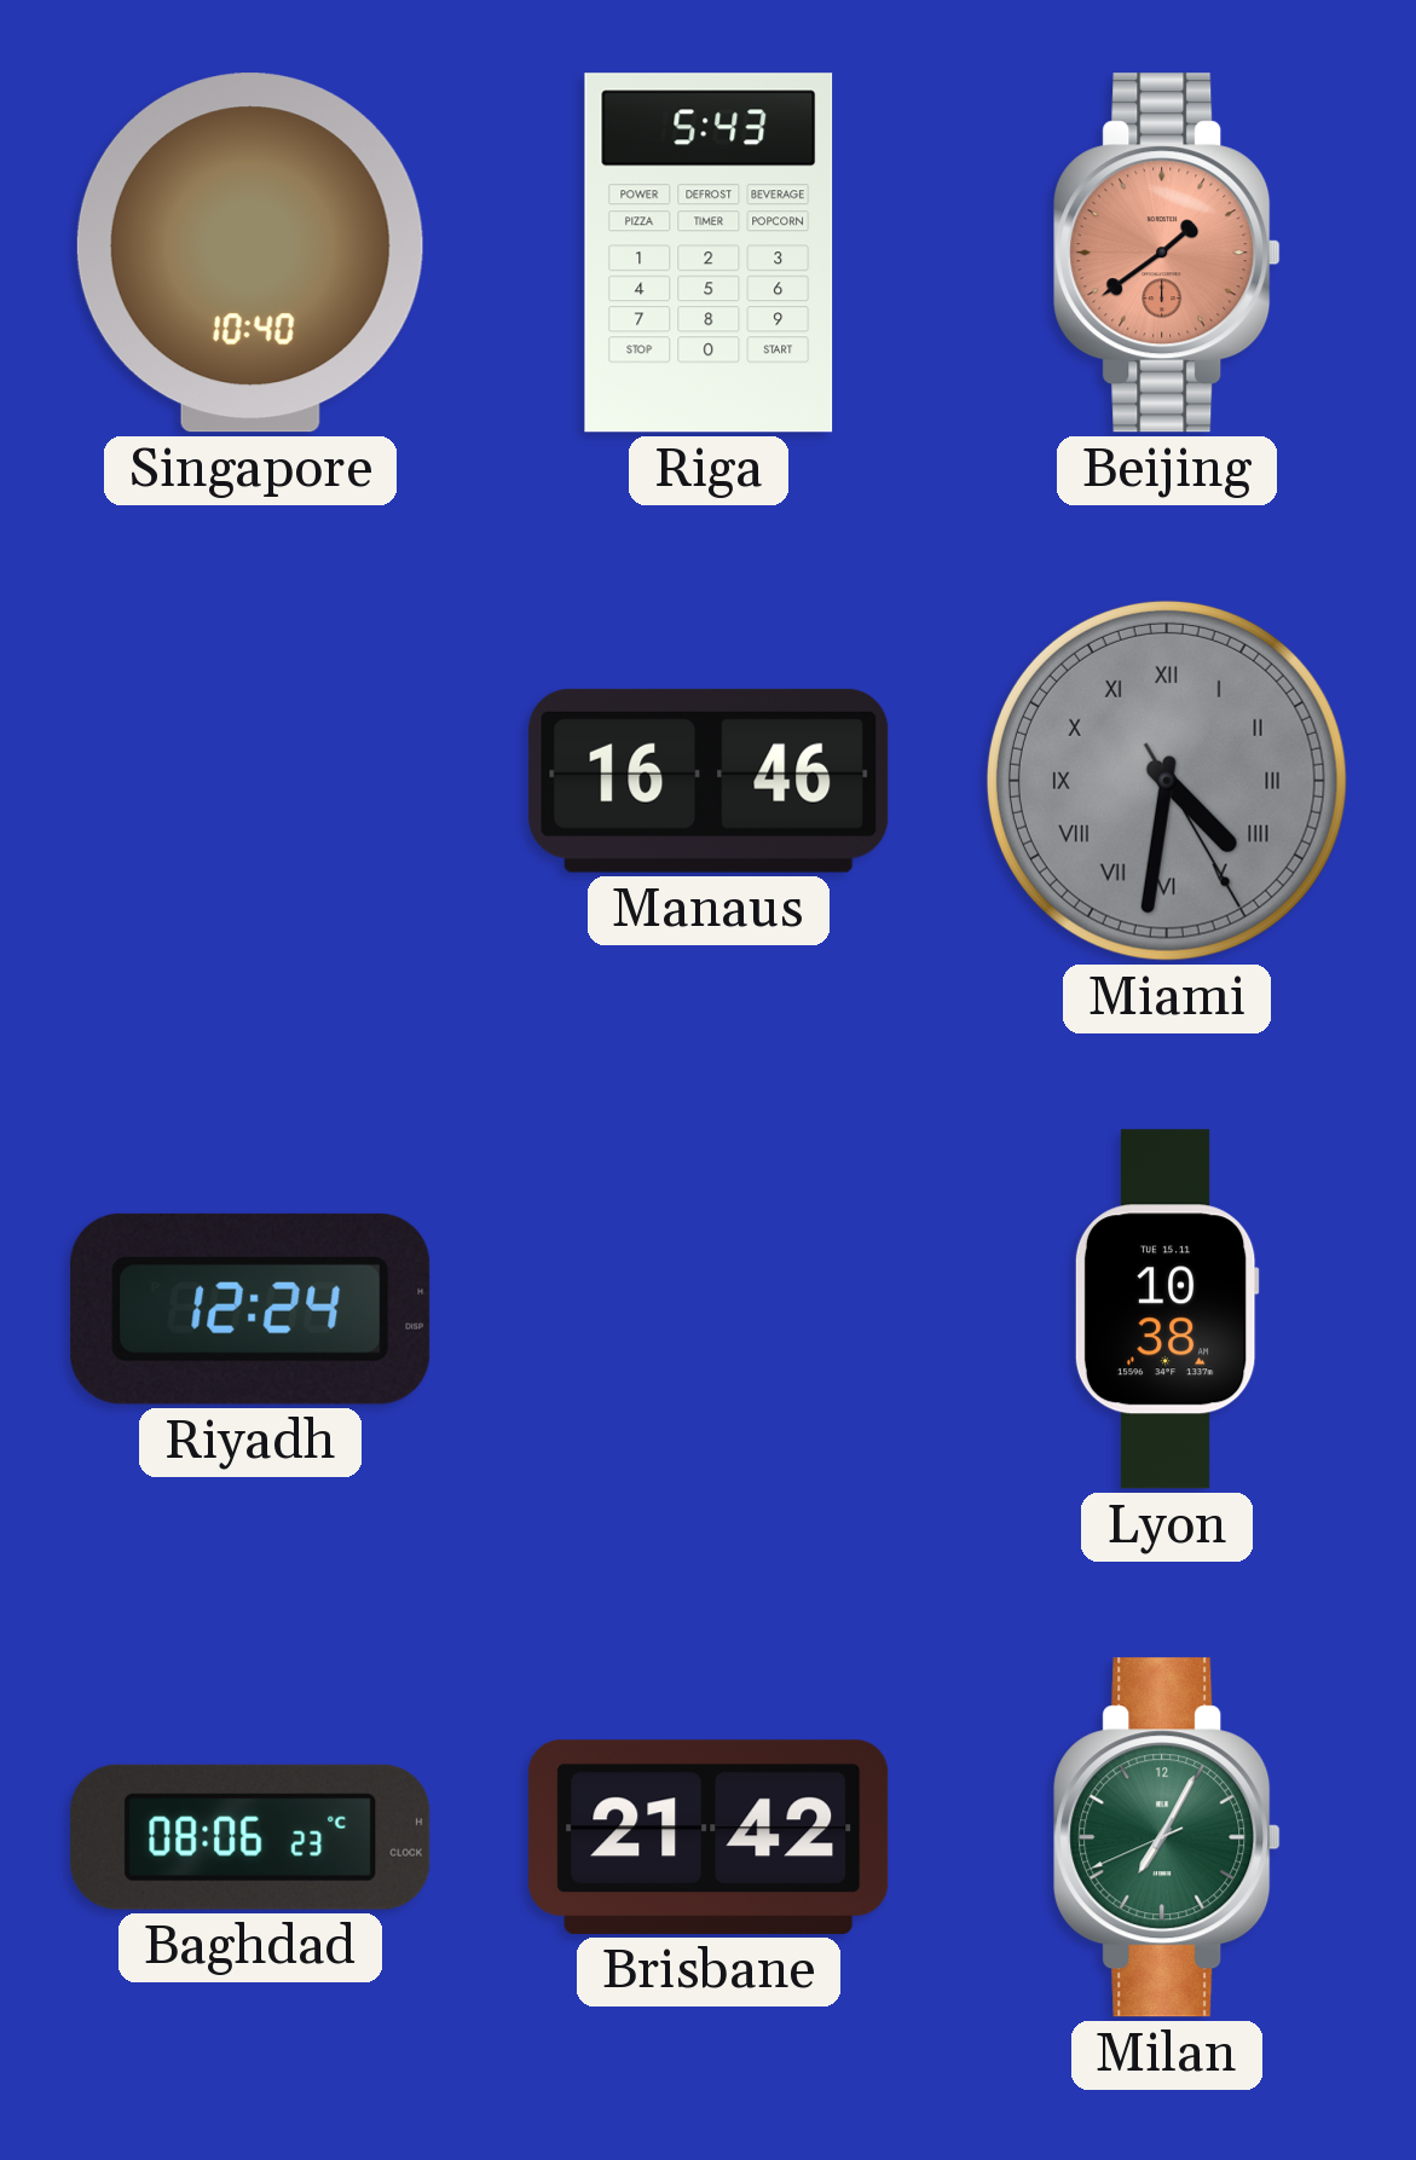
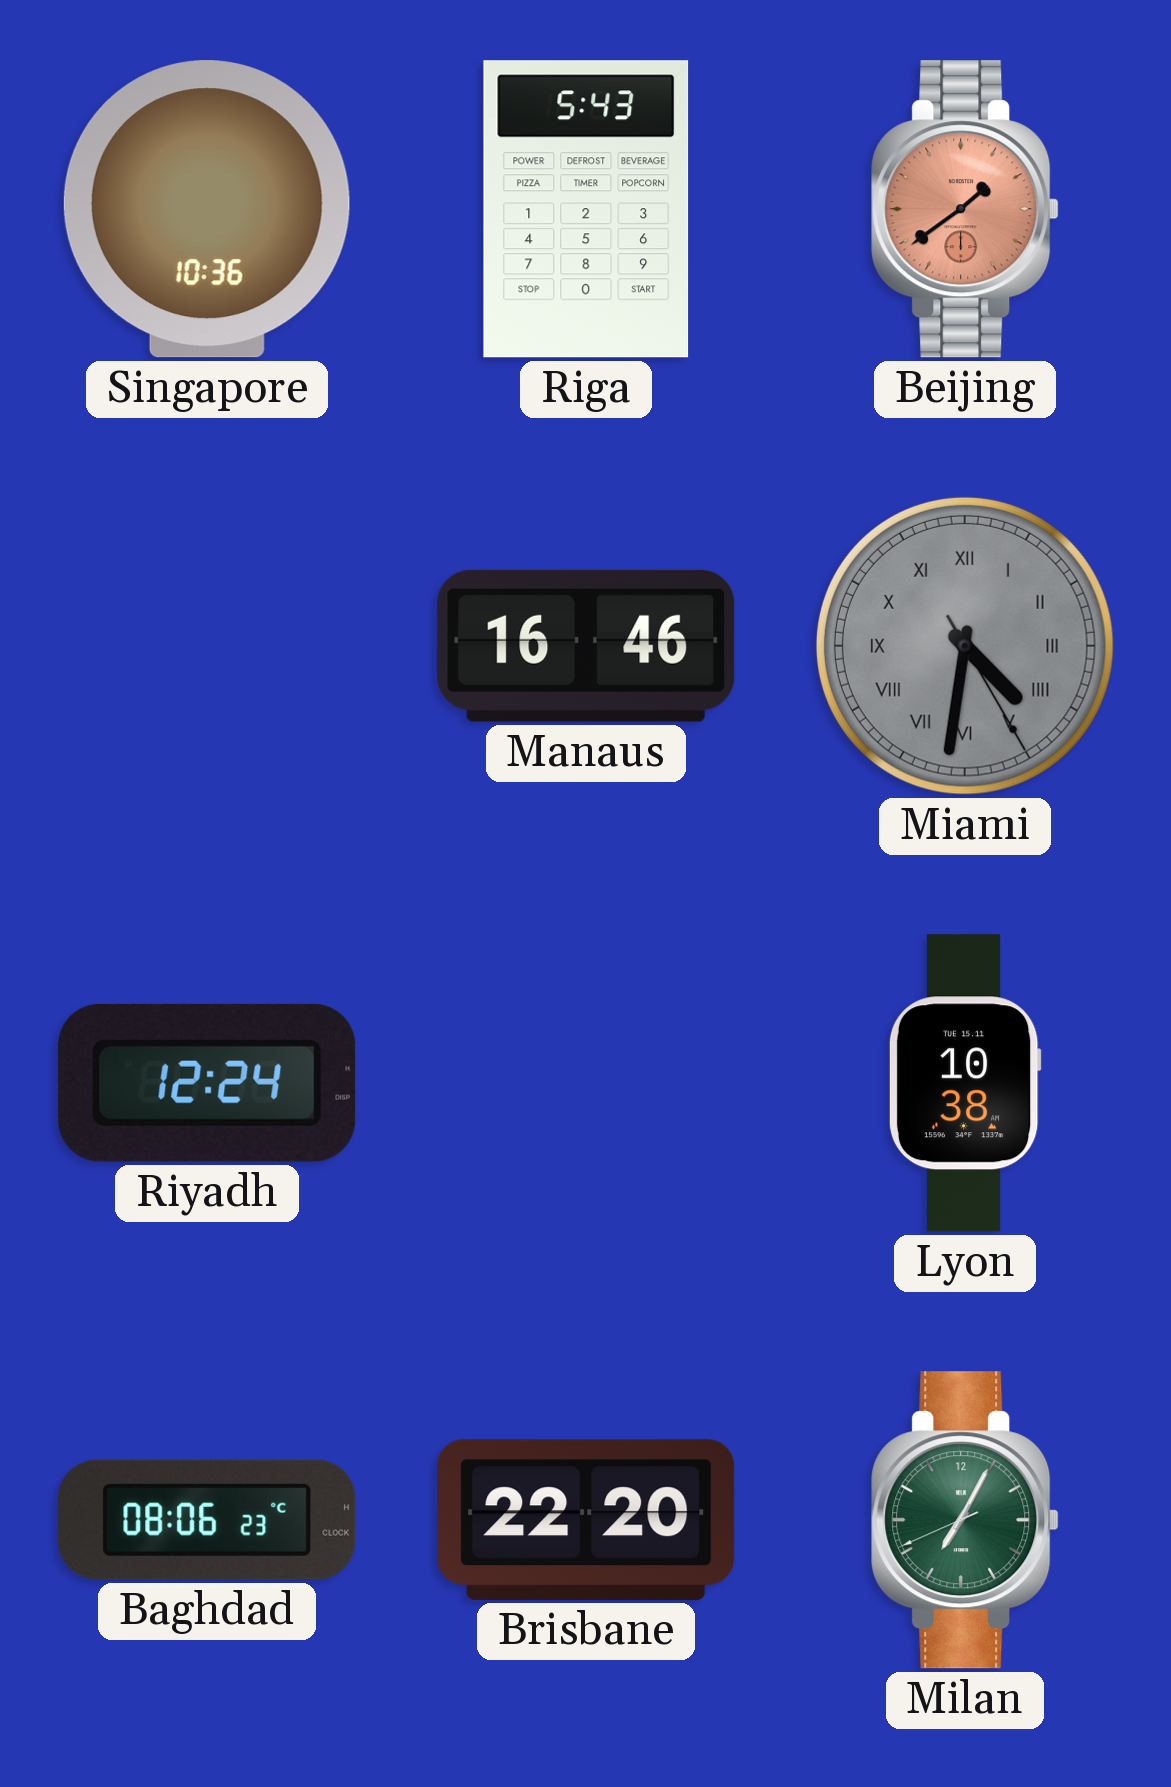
Singapore: 10:40 -> 10:36
Brisbane: 21:42 -> 22:20
